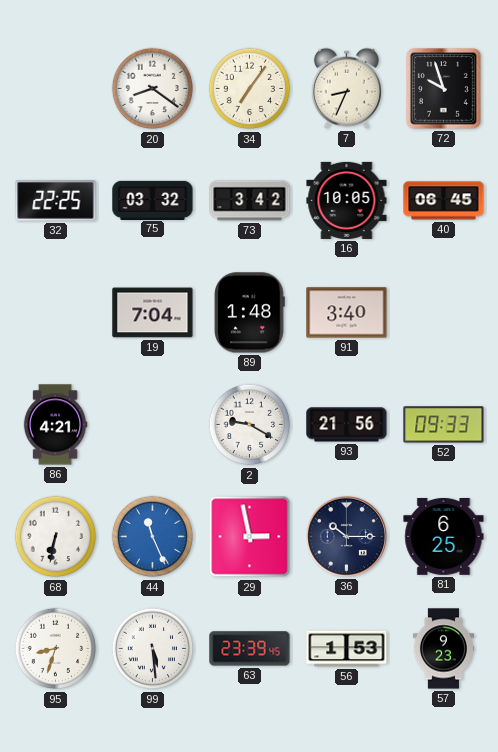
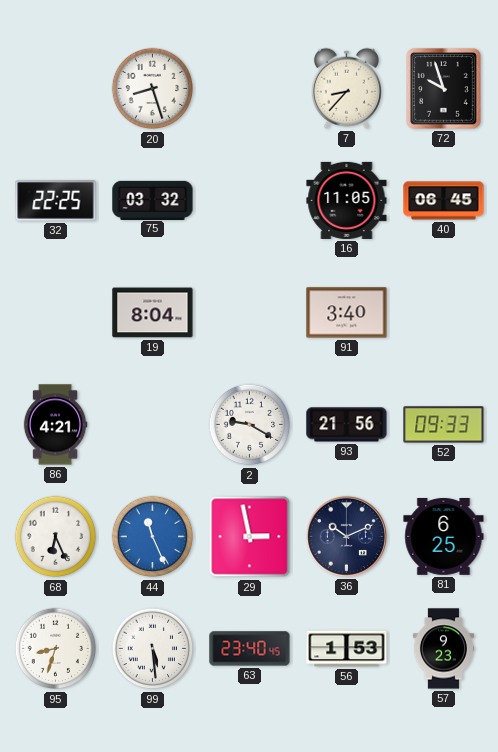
20: 8:21 -> 8:27
34: 7:06 -> none
7: 8:34 -> 8:37
73: 3:42 -> none
16: 10:05 -> 11:05
19: 7:04 -> 8:04
89: 1:48 -> none
68: 6:32 -> 6:26
36: 10:15 -> 10:11
63: 23:39 -> 23:40
